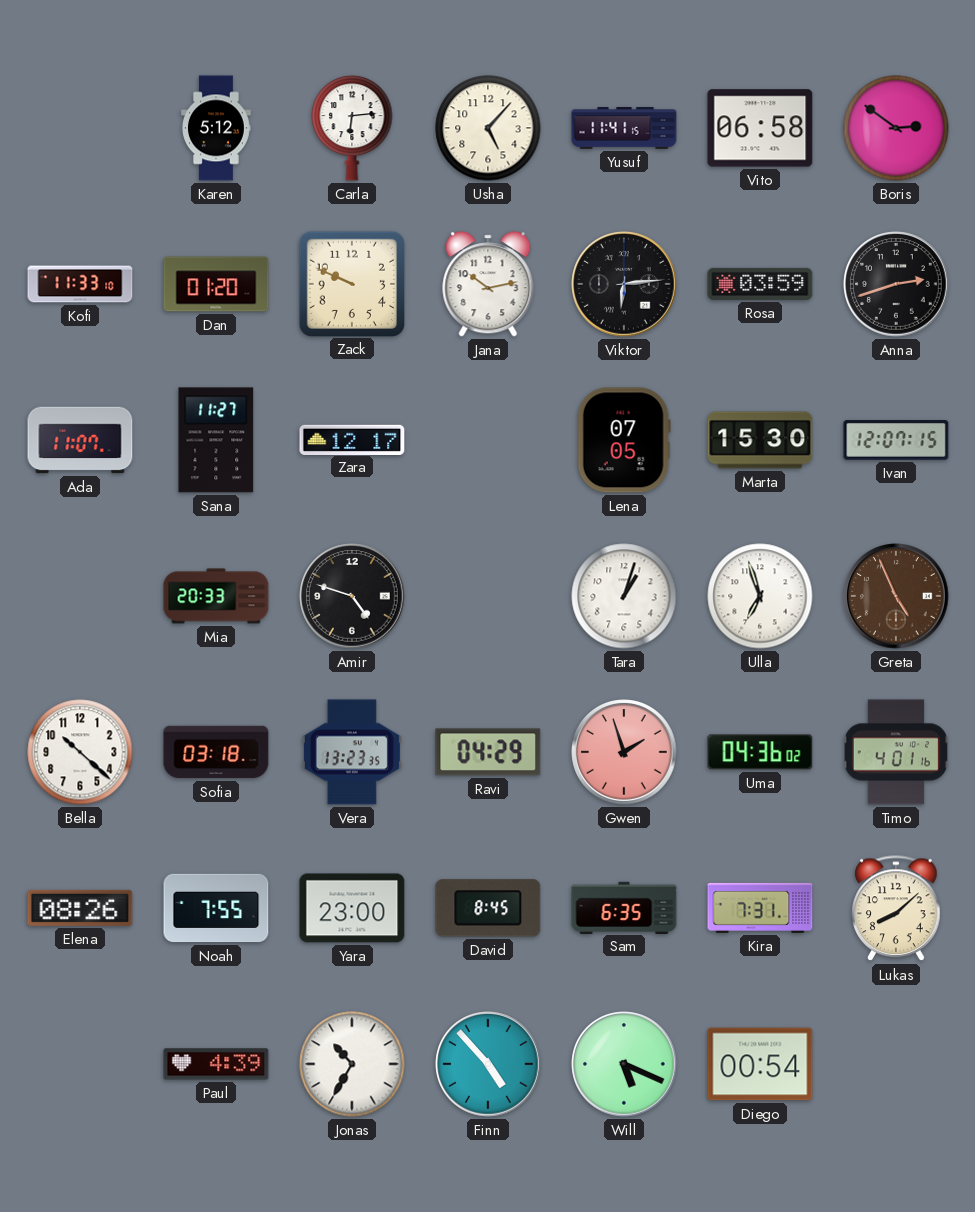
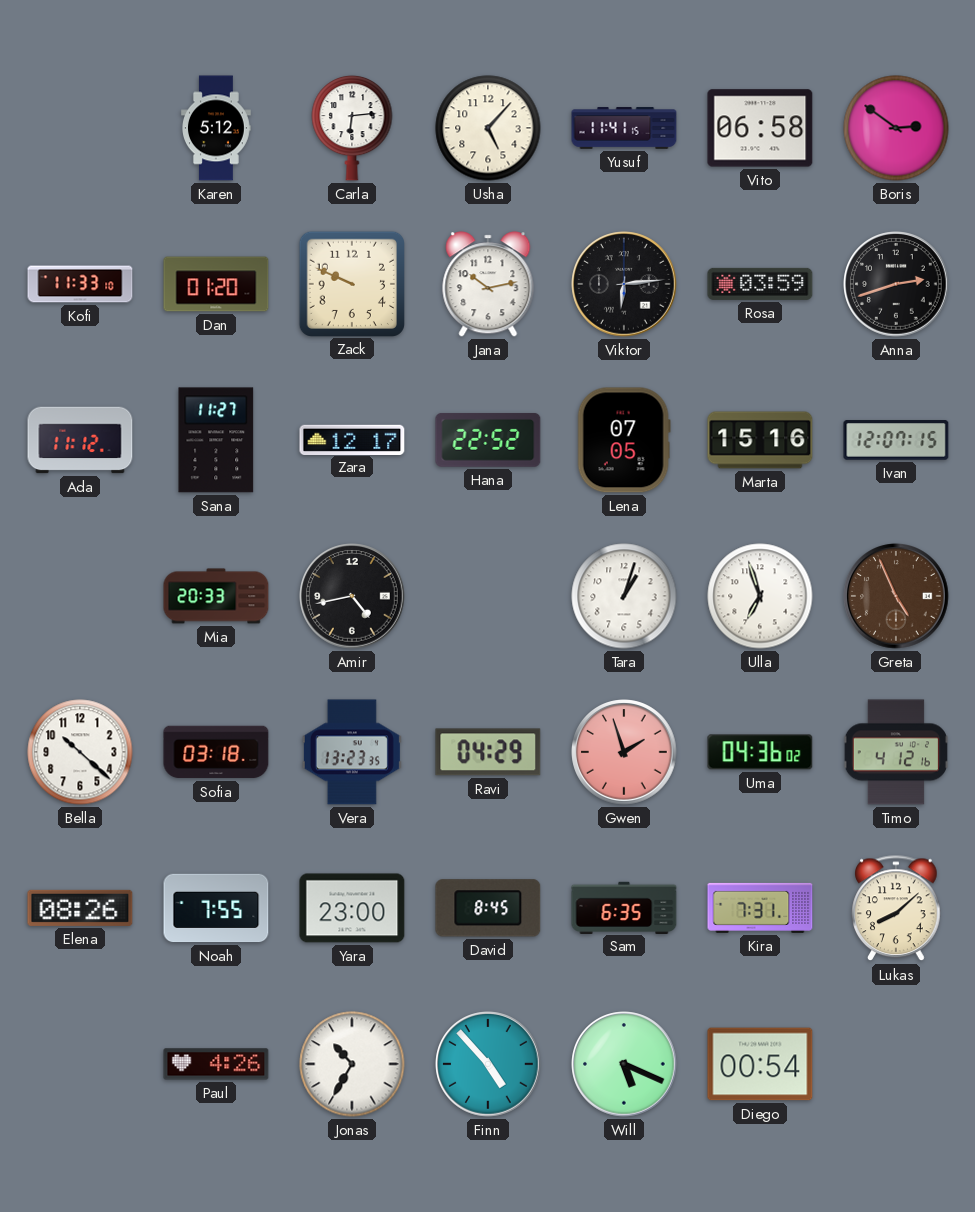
Ada: 11:07 -> 11:12
Hana: none -> 22:52
Marta: 15:30 -> 15:16
Amir: 4:48 -> 4:43
Timo: 4:01 -> 4:12
Paul: 4:39 -> 4:26
